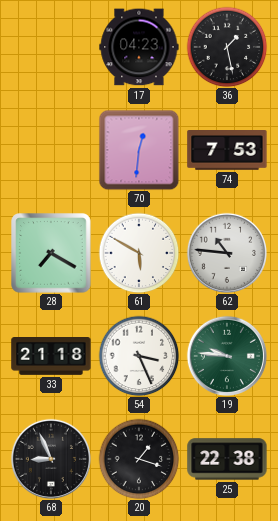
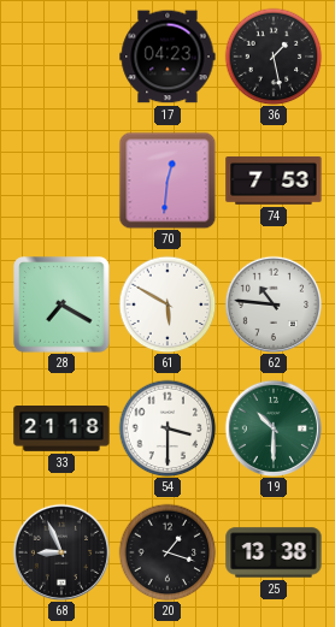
54: 3:26 -> 3:30
19: 9:46 -> 10:30
25: 22:38 -> 13:38
